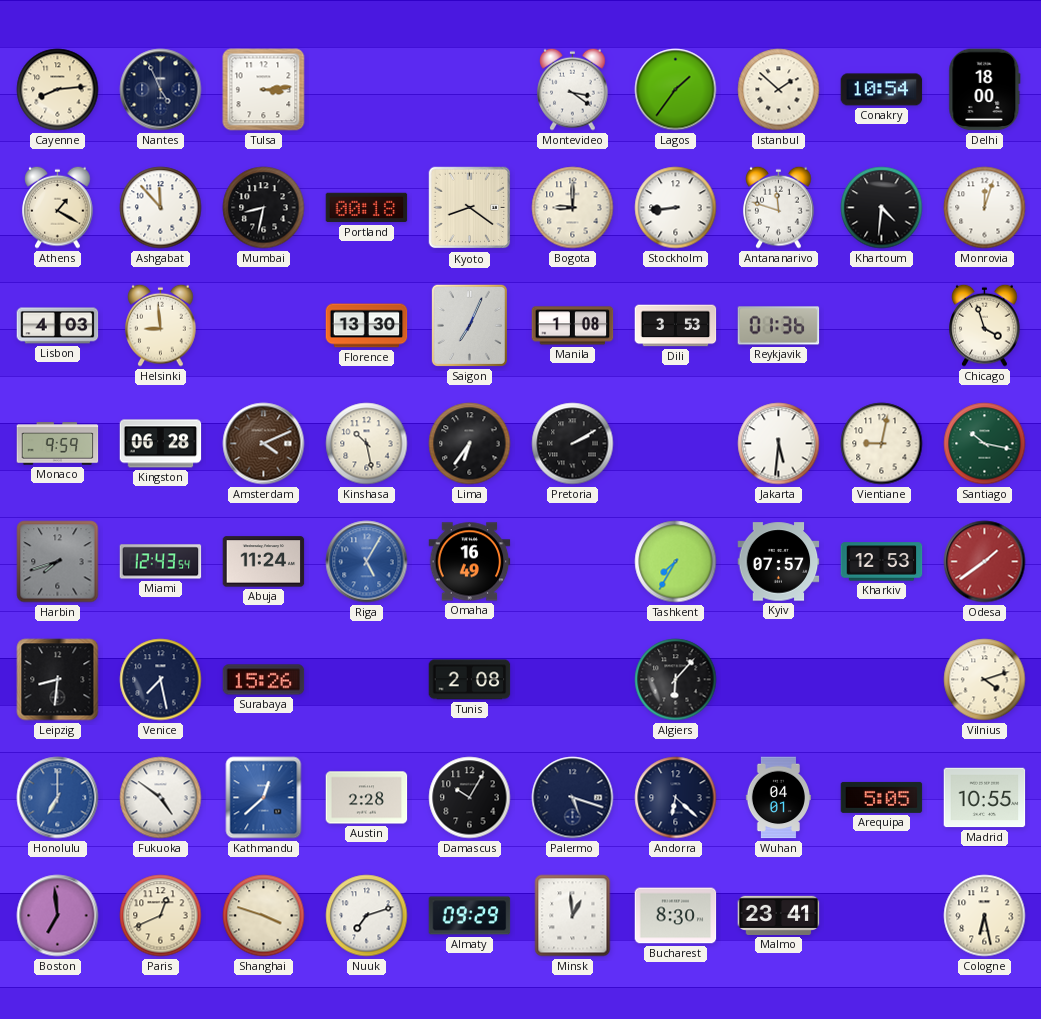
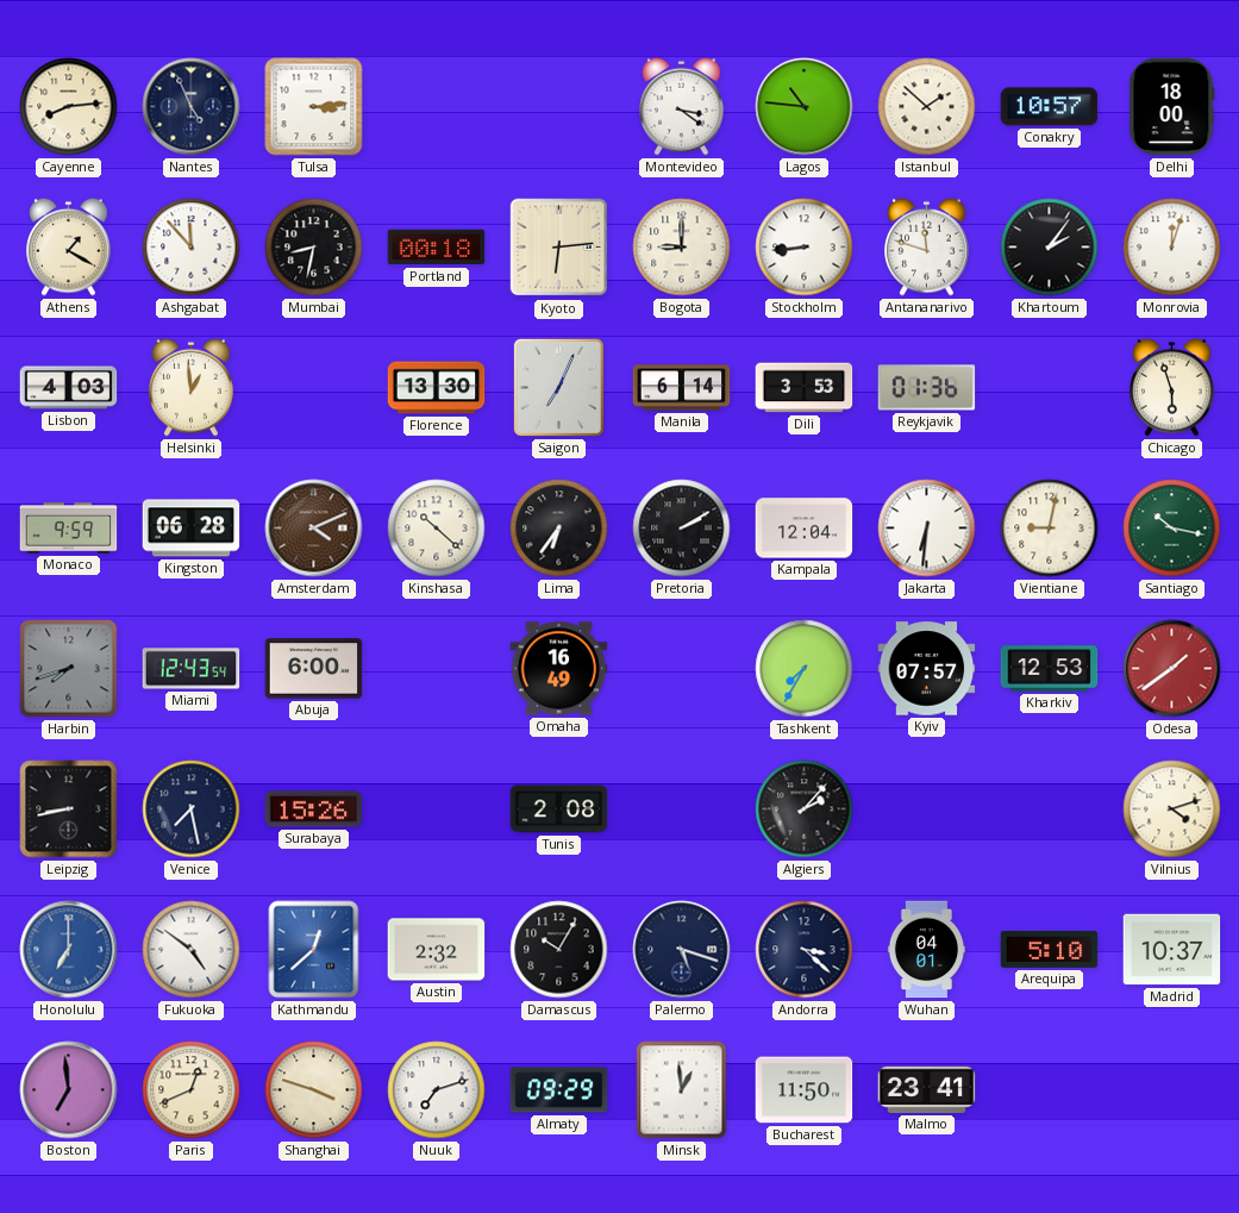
Lagos: 1:36 -> 10:46
Conakry: 10:54 -> 10:57
Kyoto: 8:21 -> 6:14
Khartoum: 4:31 -> 2:06
Helsinki: 8:59 -> 12:59
Manila: 1:08 -> 6:14
Chicago: 3:57 -> 5:57
Kinshasa: 10:28 -> 10:22
Kampala: none -> 12:04
Jakarta: 5:31 -> 6:31
Abuja: 11:24 -> 6:00
Riga: 5:05 -> none
Leipzig: 8:31 -> 8:43
Algiers: 6:07 -> 2:07
Austin: 2:28 -> 2:32
Andorra: 6:22 -> 3:22
Arequipa: 5:05 -> 5:10
Madrid: 10:55 -> 10:37
Bucharest: 8:30 -> 11:50
Cologne: 6:28 -> none
